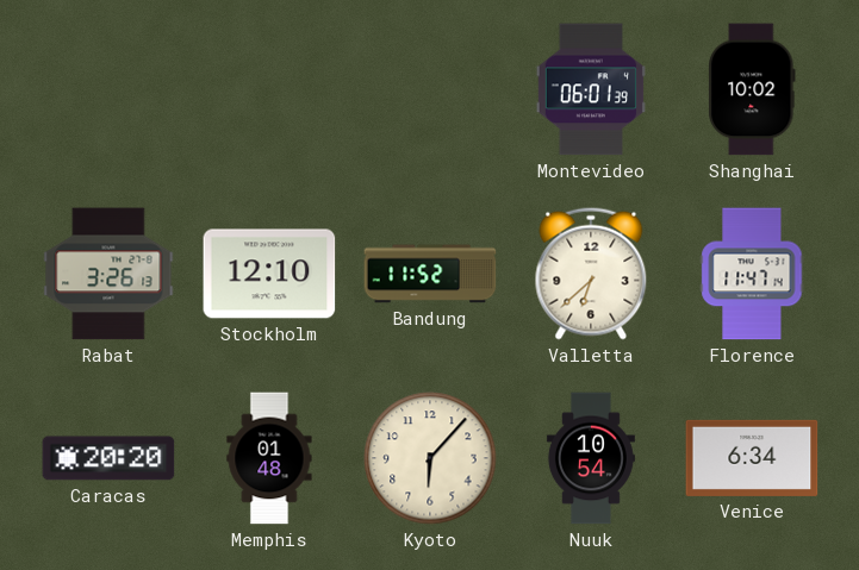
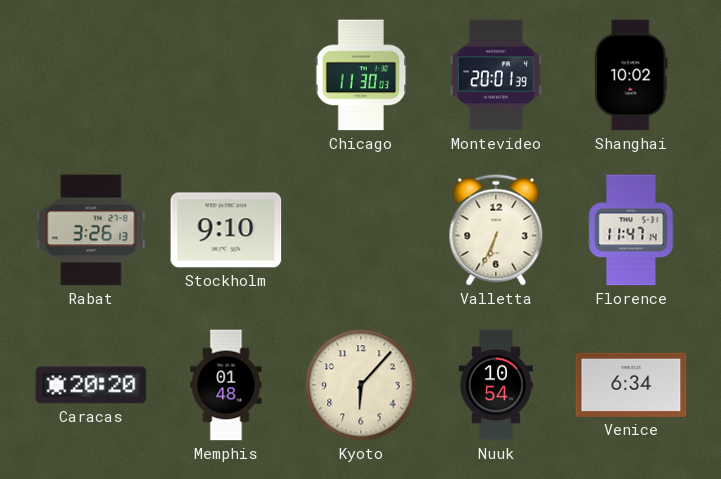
Chicago: none -> 11:30
Montevideo: 06:01 -> 20:01
Stockholm: 12:10 -> 9:10
Bandung: 11:52 -> none
Valletta: 6:38 -> 6:34
